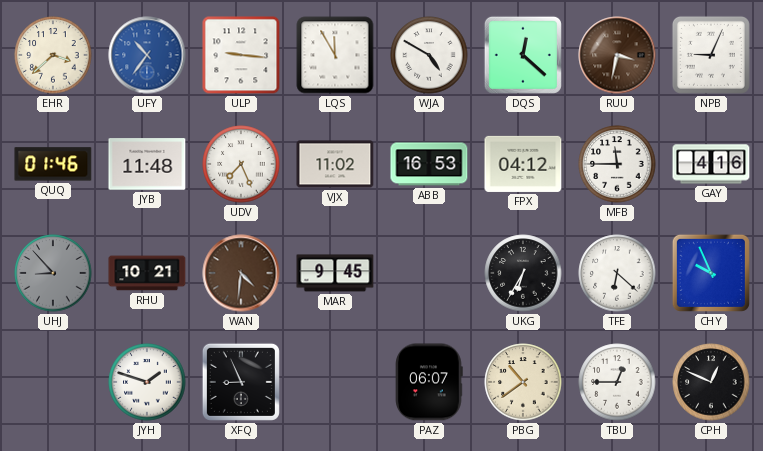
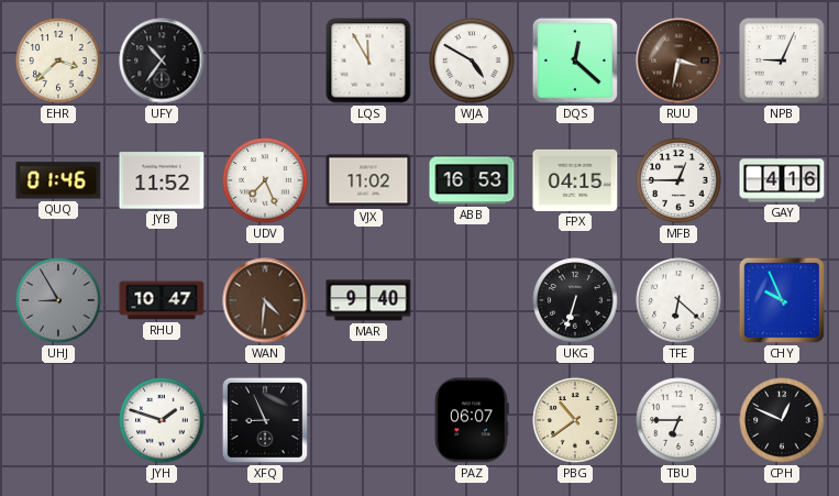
UFY dial: blue -> black
ULP: 9:16 -> none
JYB: 11:48 -> 11:52
FPX: 04:12 -> 04:15
MFB: 11:45 -> 12:45
UHJ: 8:53 -> 8:55
RHU: 10:21 -> 10:47
MAR: 9:45 -> 9:40
UKG: 6:35 -> 6:33
TBU: 12:45 -> 6:45
